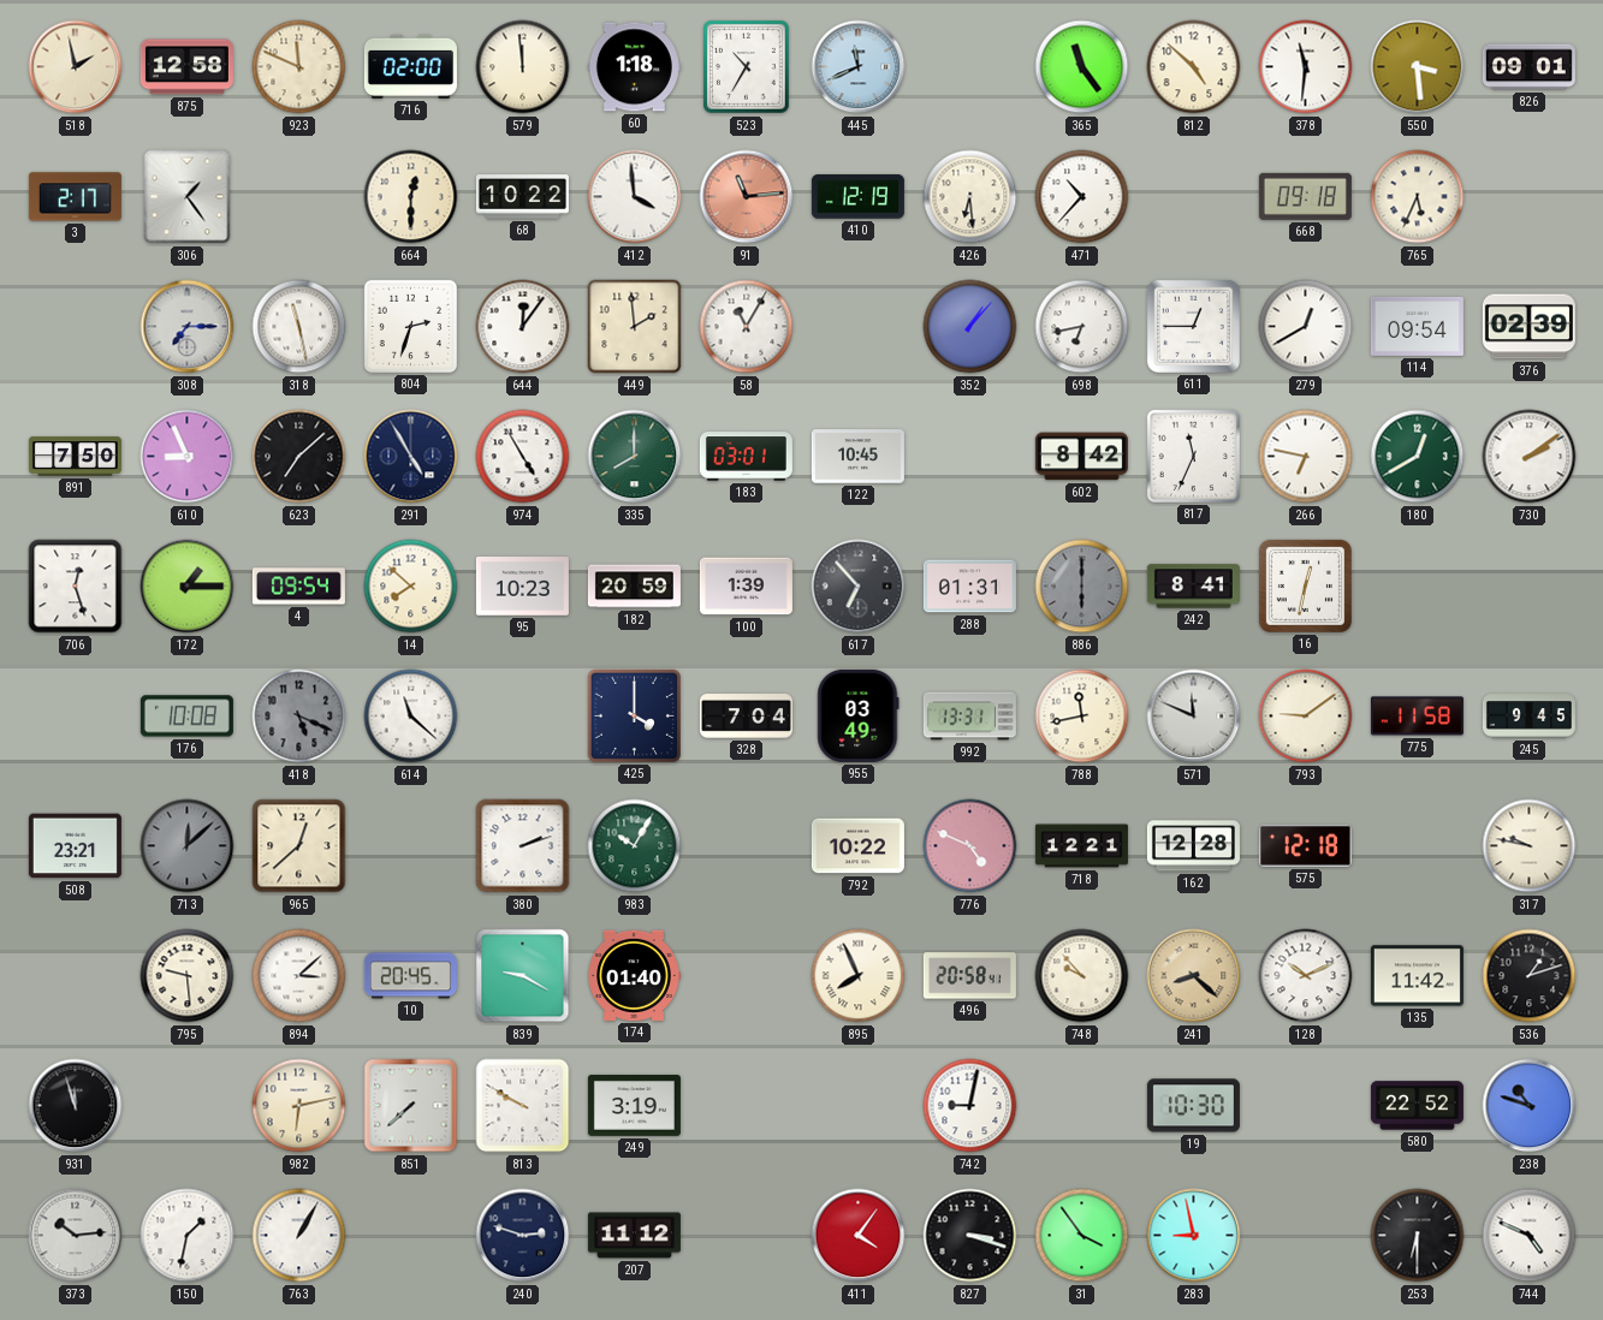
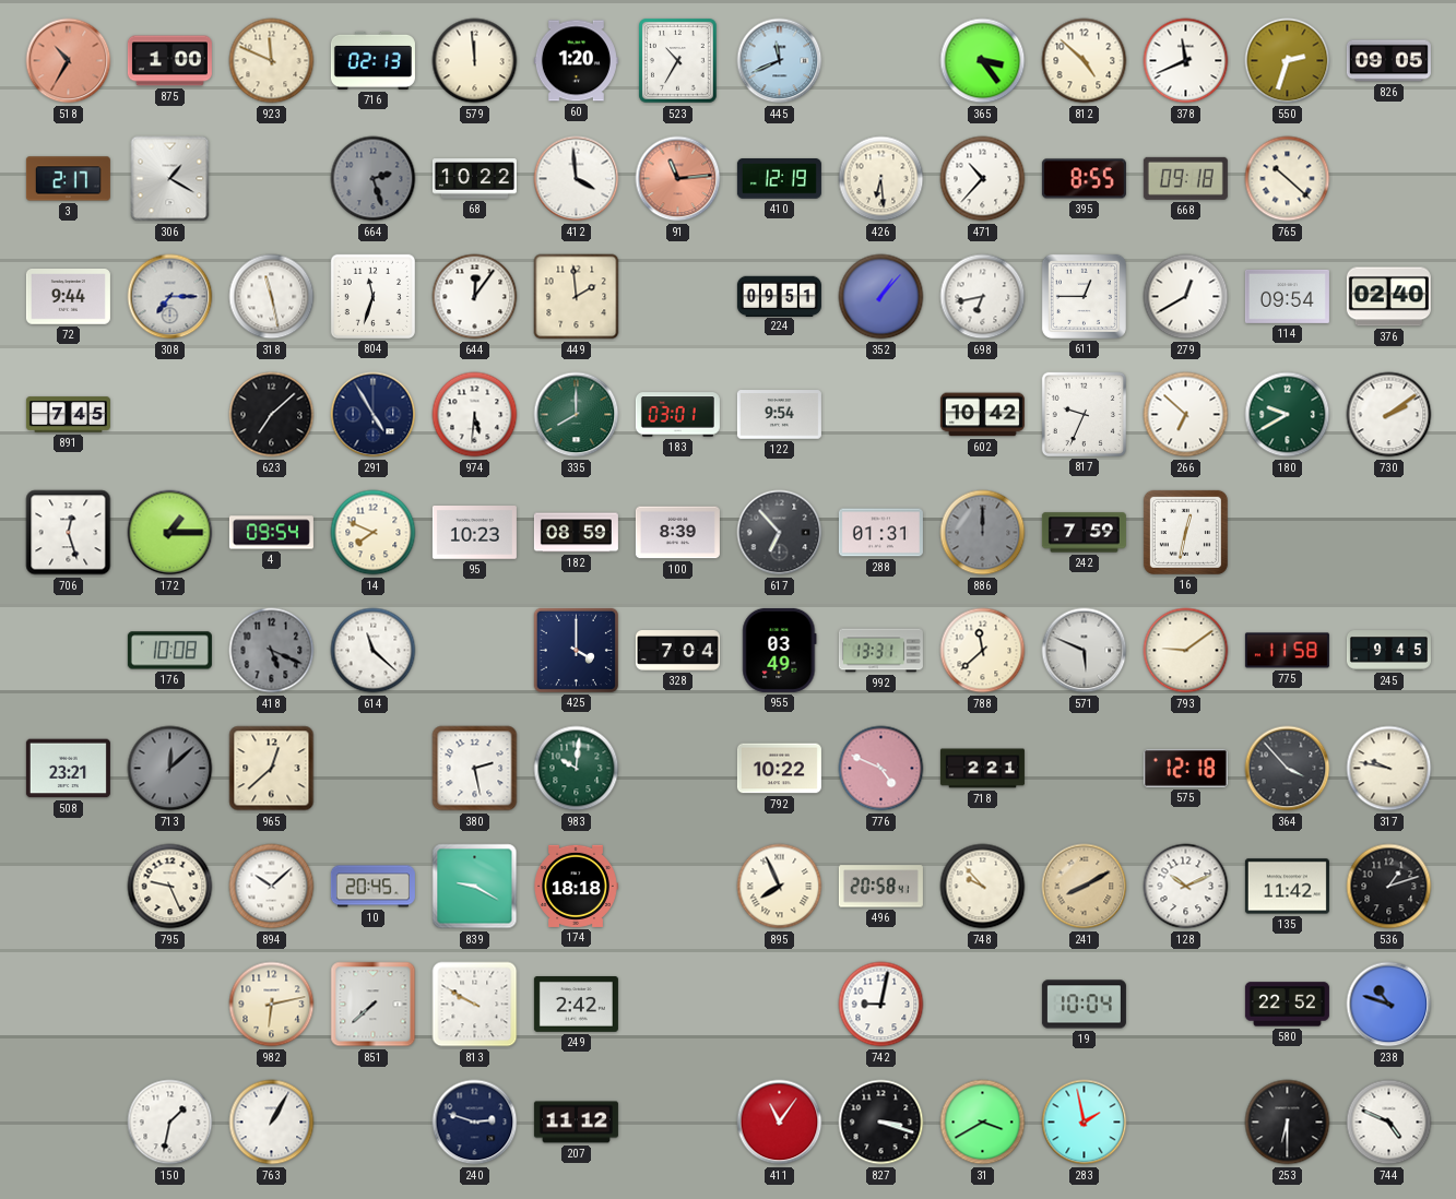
518: 1:58 -> 10:35
518 dial: cream -> salmon
875: 12:58 -> 1:00
716: 02:00 -> 02:13
60: 1:18 -> 1:20
365: 11:24 -> 3:24
378: 11:31 -> 11:41
550: 3:29 -> 2:33
826: 09:01 -> 09:05
306: 1:24 -> 1:20
664: 12:30 -> 2:27
664 dial: cream -> grey
395: none -> 8:55
765: 5:34 -> 10:22
72: none -> 9:44
804: 2:33 -> 11:33
58: 11:05 -> none
224: none -> 09:51
376: 02:39 -> 02:40
891: 7:50 -> 7:45
610: 8:56 -> none
974: 4:55 -> 5:31
122: 10:45 -> 9:54
602: 8:42 -> 10:42
817: 11:34 -> 9:34
266: 6:47 -> 6:52
180: 12:40 -> 9:40
14: 7:52 -> 7:49
182: 20:59 -> 08:59
100: 1:39 -> 8:39
886: 6:00 -> 12:00
242: 8:41 -> 7:59
788: 11:43 -> 11:38
571: 11:49 -> 5:49
380: 2:12 -> 2:28
983: 10:05 -> 10:01
718: 12:21 -> 2:21
162: 12:28 -> none
364: none -> 3:53
795: 9:29 -> 9:26
894: 3:08 -> 10:08
174: 01:40 -> 18:18
241: 8:22 -> 8:10
931: 11:57 -> none
249: 3:19 -> 2:42
19: 10:30 -> 10:04
373: 10:14 -> none
411: 4:06 -> 11:06
31: 3:54 -> 3:40
283: 8:58 -> 1:58
